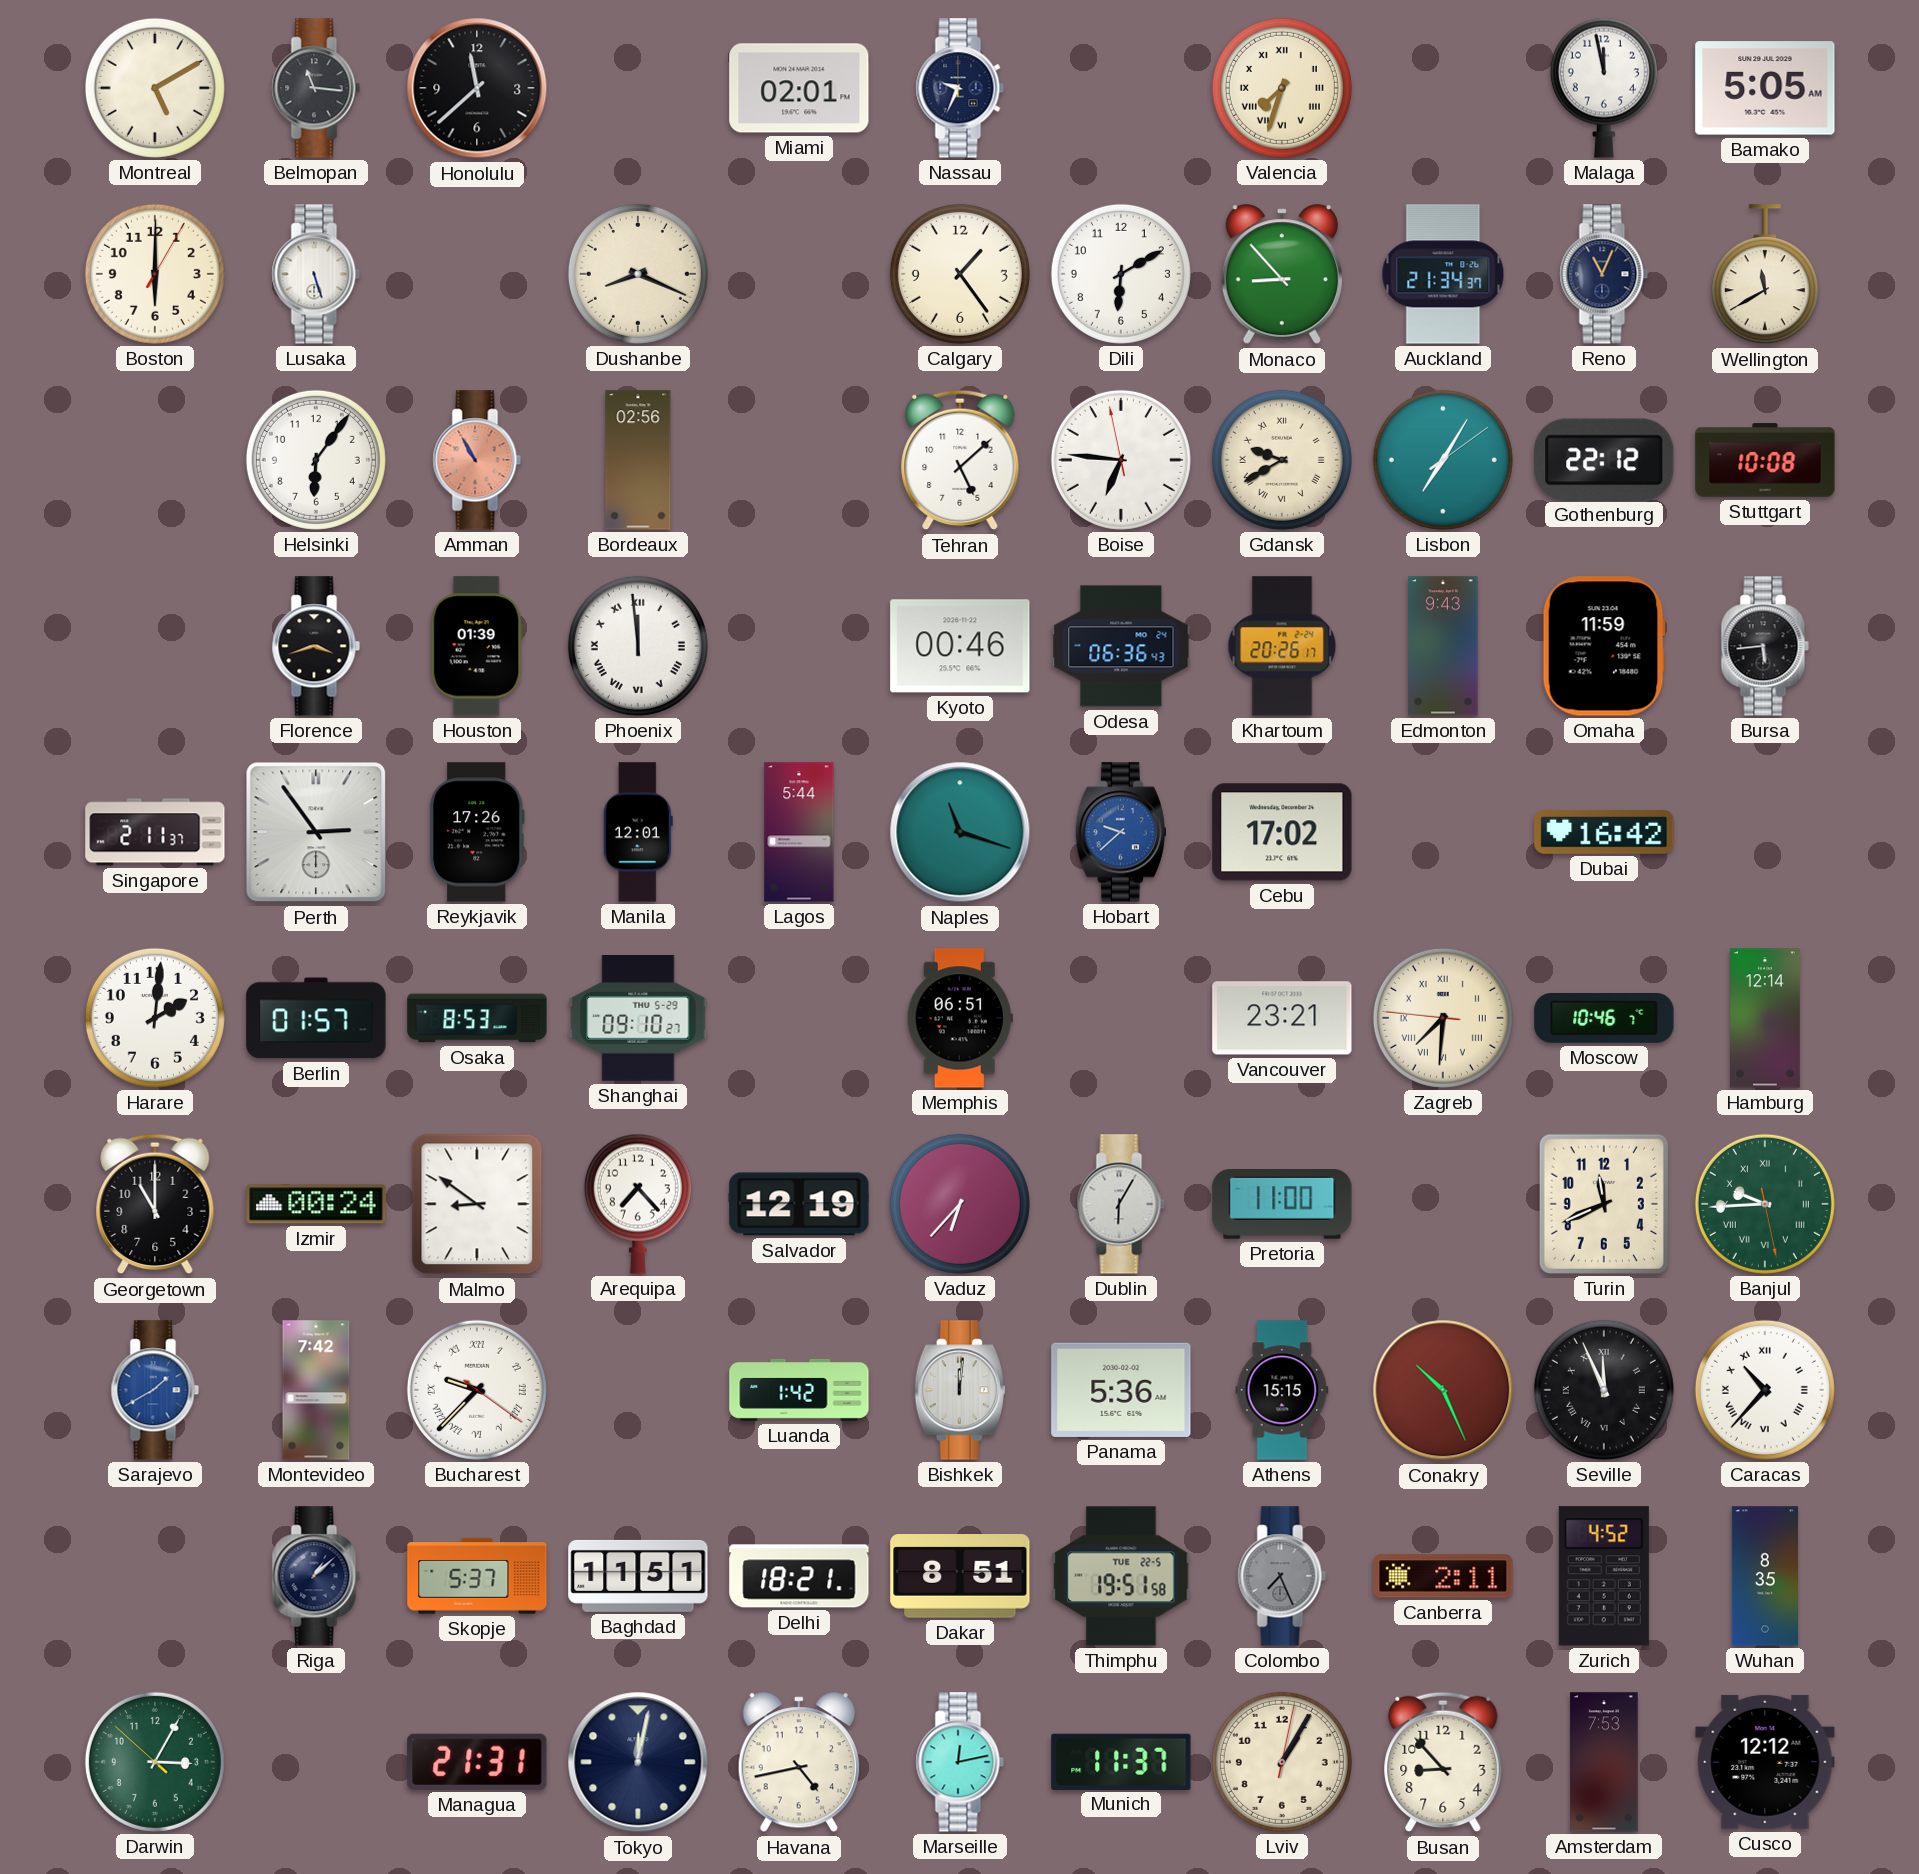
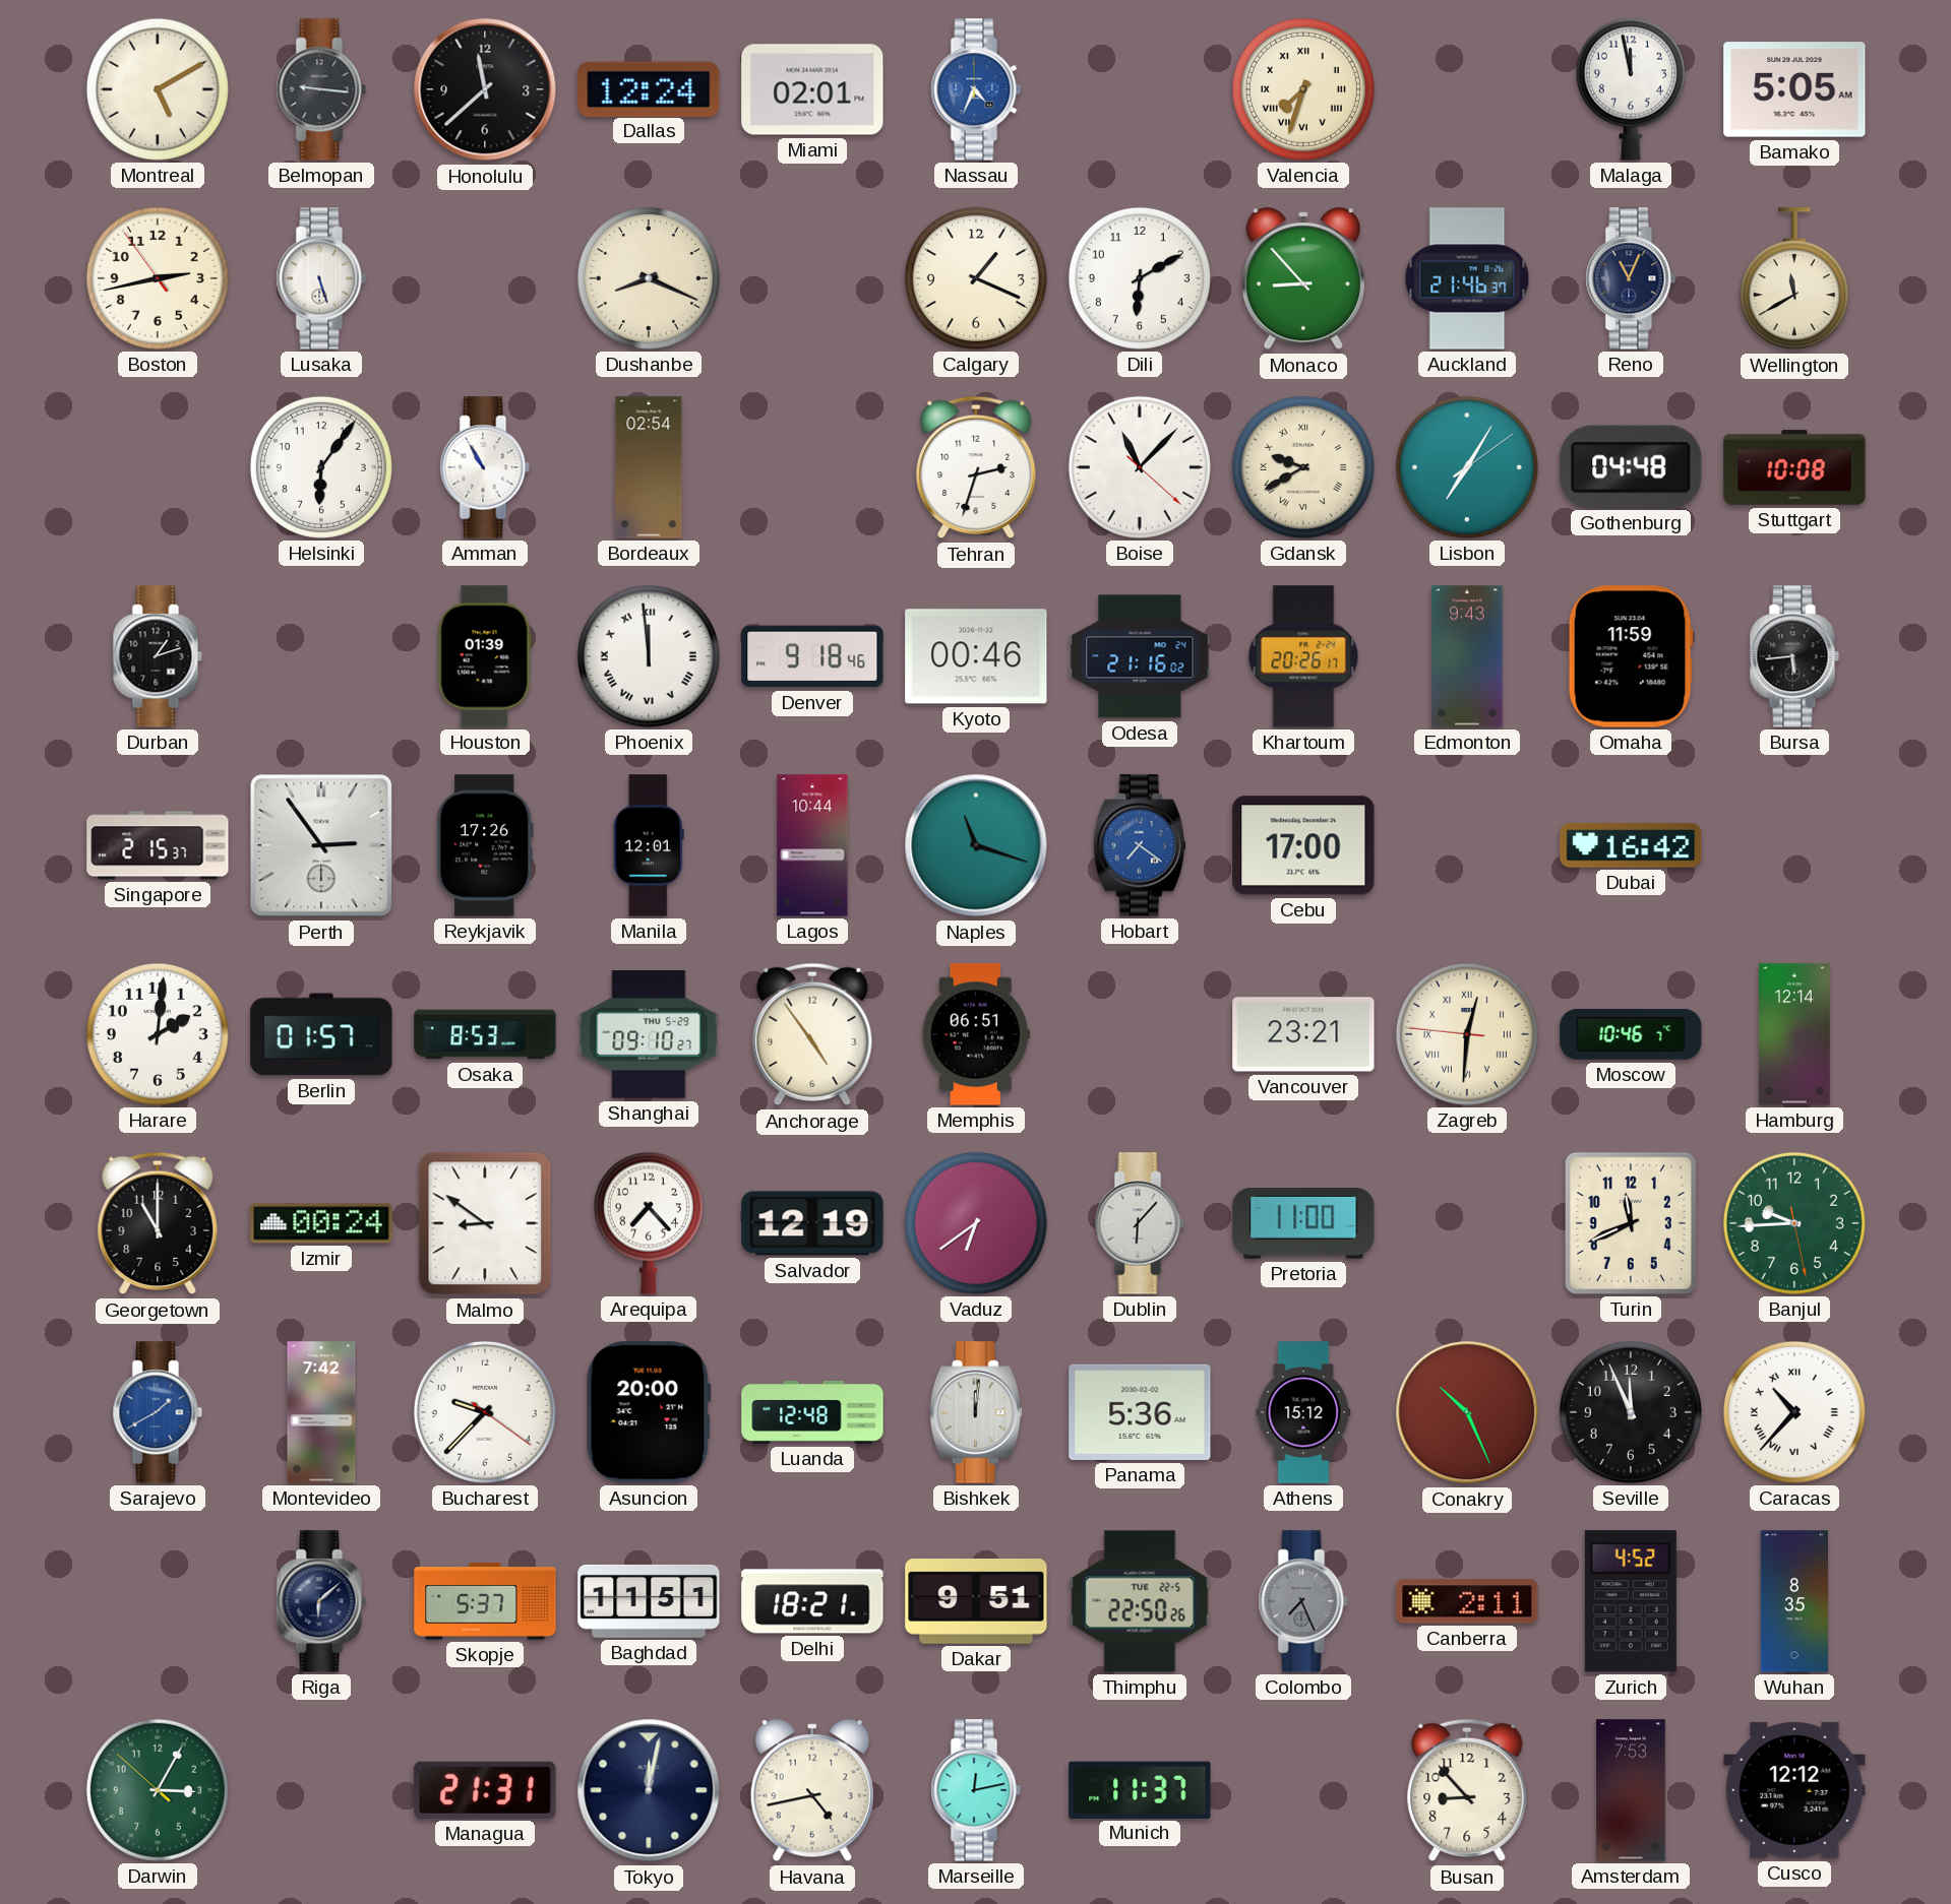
Belmopan: 11:16 -> 9:16
Dallas: none -> 12:24
Nassau: 9:34 -> 4:34
Nassau dial: navy -> blue
Boston: 6:00 -> 2:42
Calgary: 1:24 -> 1:19
Auckland: 21:34 -> 21:46
Amman dial: salmon -> white
Bordeaux: 02:56 -> 02:54
Tehran: 5:08 -> 2:33
Boise: 6:45 -> 11:07
Gothenburg: 22:12 -> 04:48
Durban: none -> 1:12
Florence: 3:42 -> none
Denver: none -> 9:18
Odesa: 06:36 -> 21:16
Singapore: 2:11 -> 2:15
Lagos: 5:44 -> 10:44
Hobart: 9:38 -> 7:21
Cebu: 17:02 -> 17:00
Anchorage: none -> 4:54
Zagreb: 7:30 -> 12:30
Vaduz: 6:37 -> 6:39
Dublin: 6:05 -> 6:07
Banjul numerals: Roman -> Arabic
Bucharest numerals: Roman -> Arabic
Asuncion: none -> 20:00
Luanda: 1:42 -> 12:48
Athens: 15:15 -> 15:12
Seville numerals: Roman -> Arabic
Riga: 1:08 -> 6:08
Dakar: 8:51 -> 9:51
Thimphu: 19:51 -> 22:50
Lviv: 1:05 -> none
